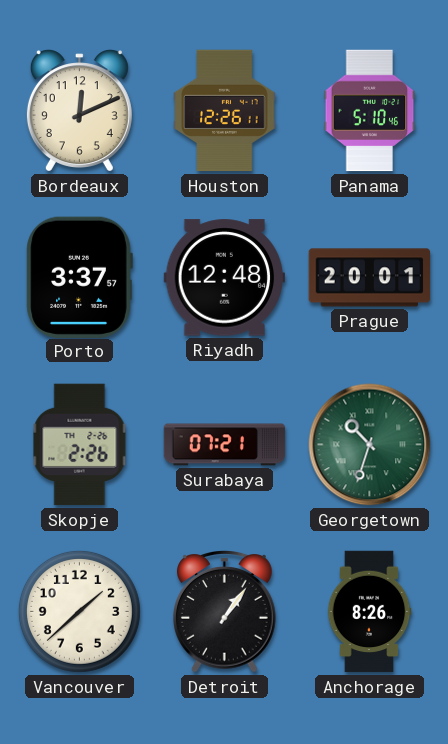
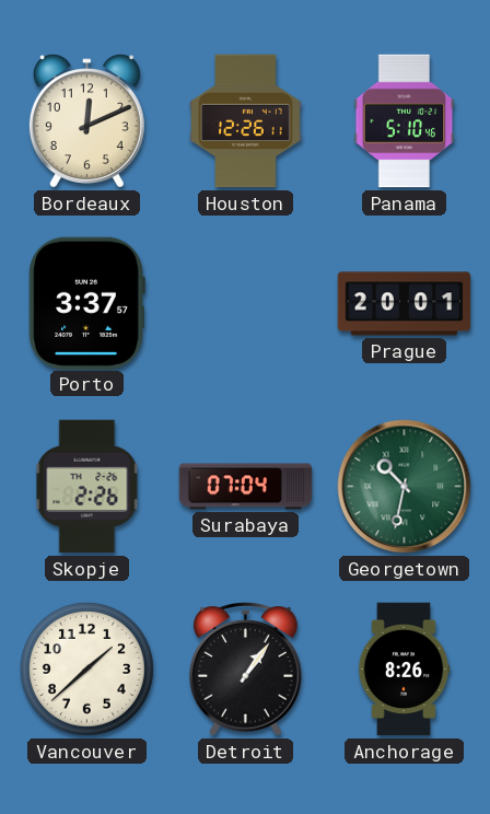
Riyadh: 12:48 -> none
Surabaya: 07:21 -> 07:04
Georgetown: 10:33 -> 10:32
